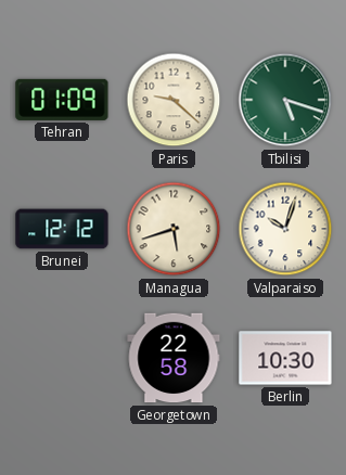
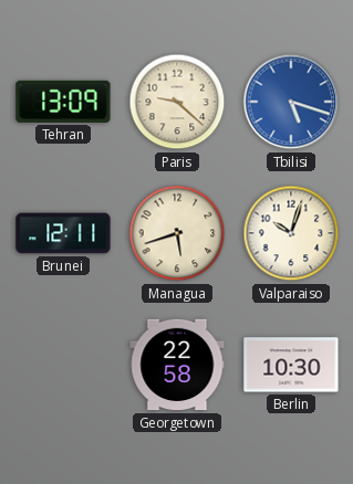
Tehran: 01:09 -> 13:09
Tbilisi dial: green -> blue
Brunei: 12:12 -> 12:11
